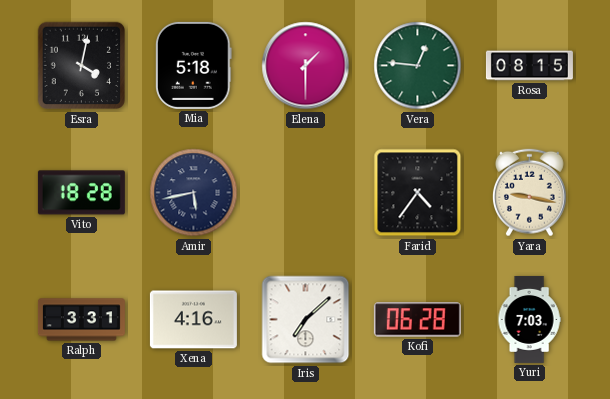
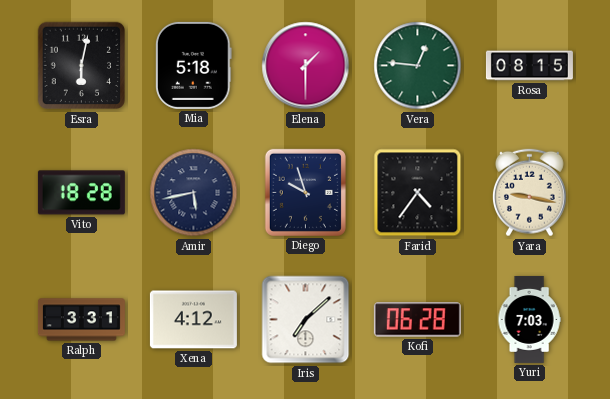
Esra: 4:02 -> 6:02
Diego: none -> 9:57
Xena: 4:16 -> 4:12
